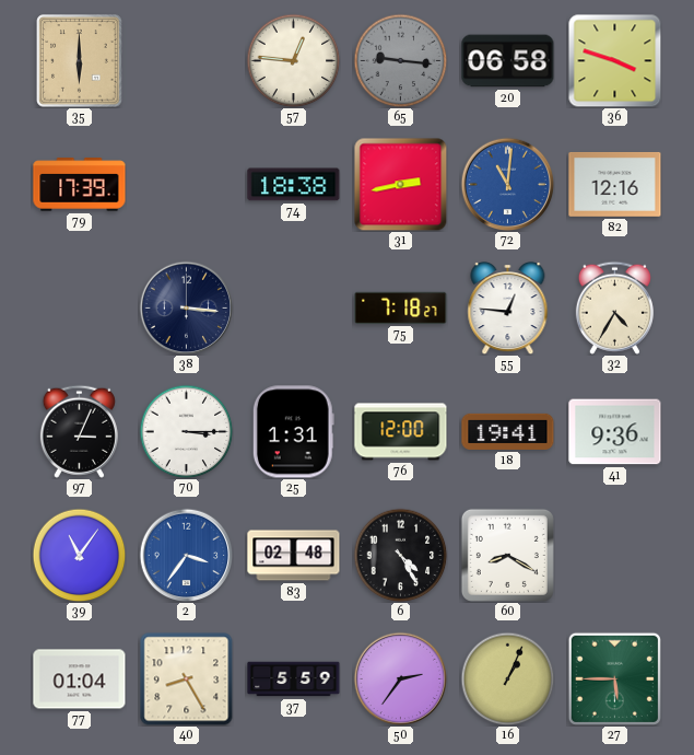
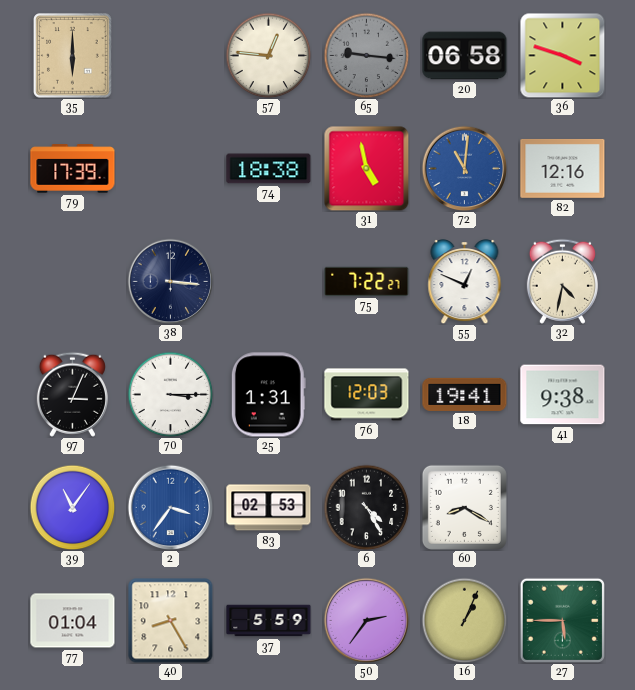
31: 2:43 -> 4:58
75: 7:18 -> 7:22
55: 12:46 -> 12:49
32: 4:35 -> 4:32
76: 12:00 -> 12:03
41: 9:36 -> 9:38
83: 02:48 -> 02:53
